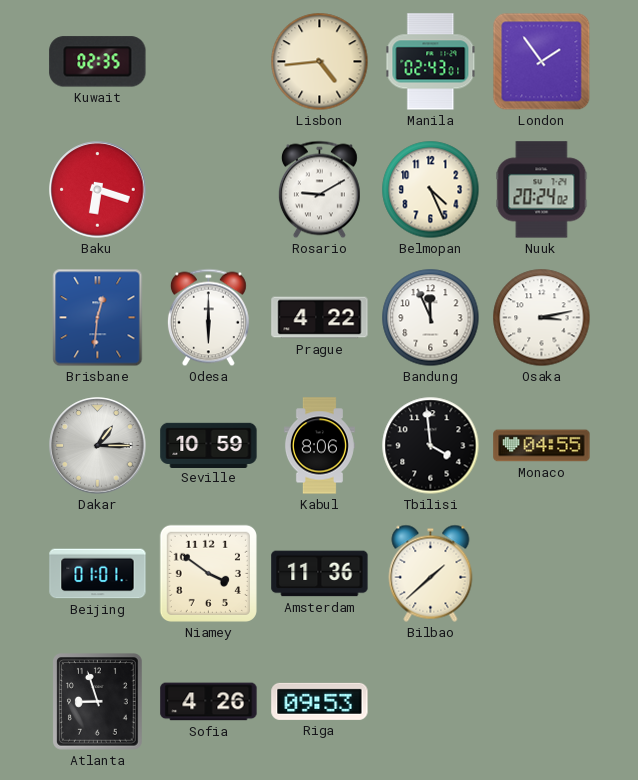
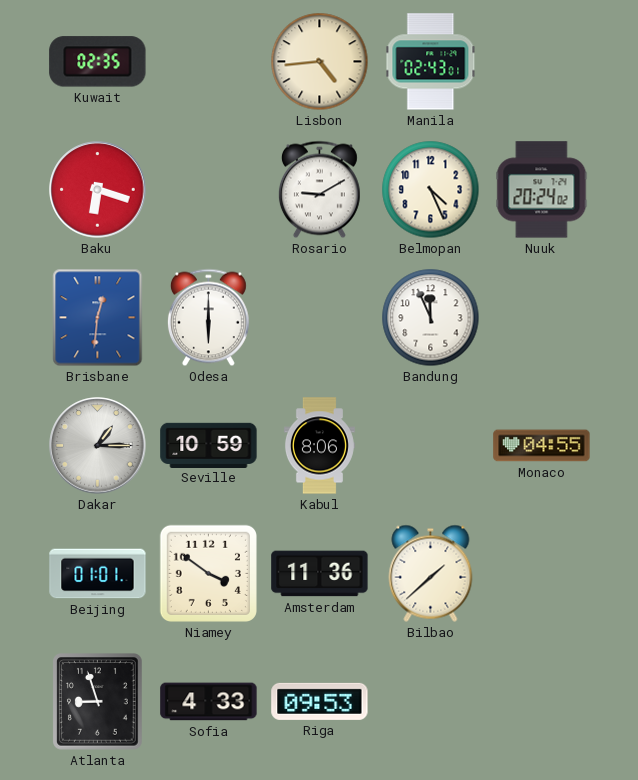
London: 1:54 -> none
Prague: 4:22 -> none
Osaka: 3:13 -> none
Tbilisi: 3:59 -> none
Sofia: 4:26 -> 4:33
